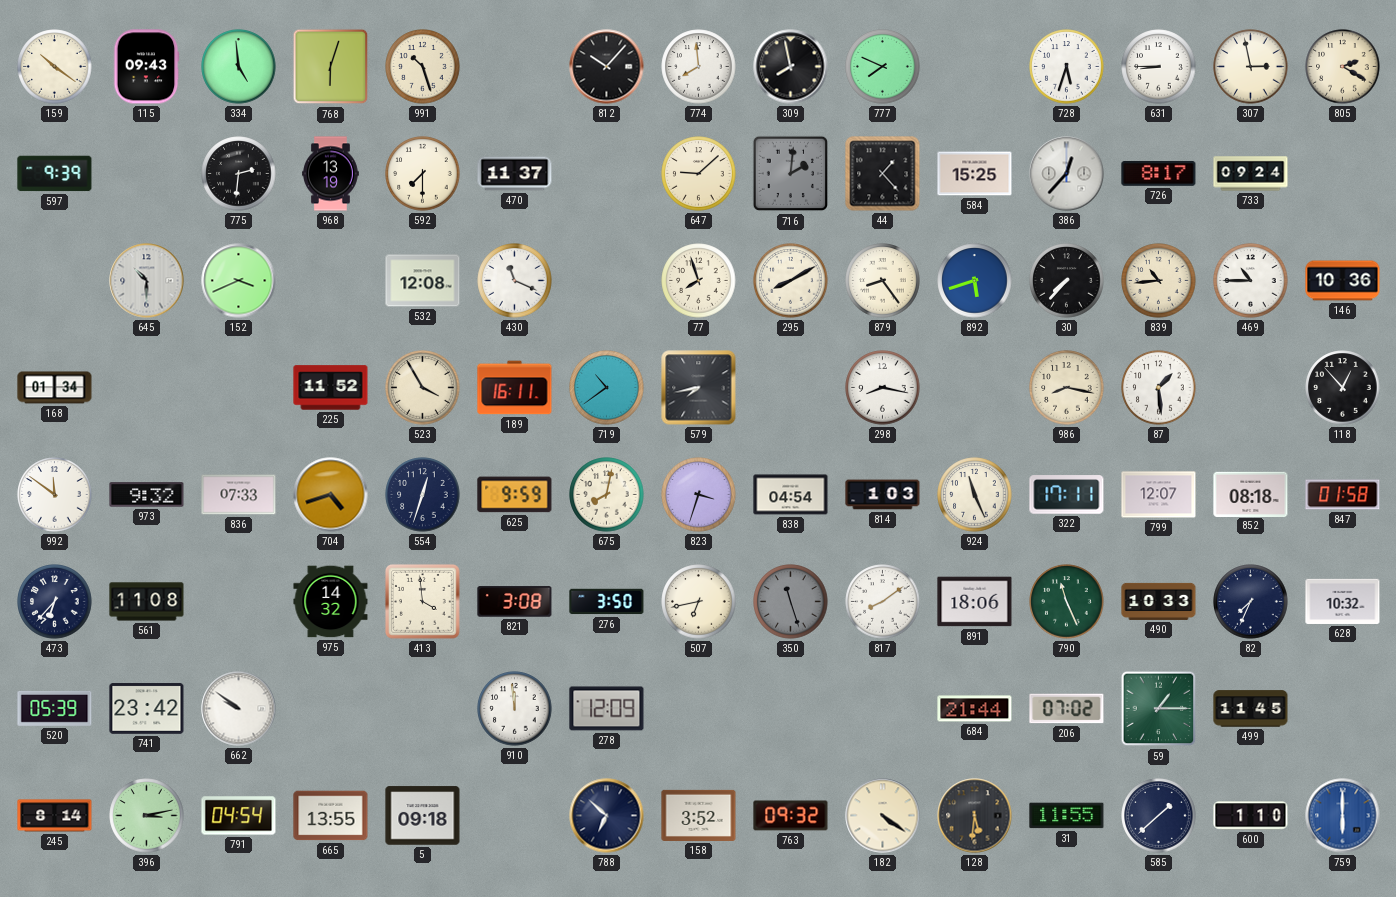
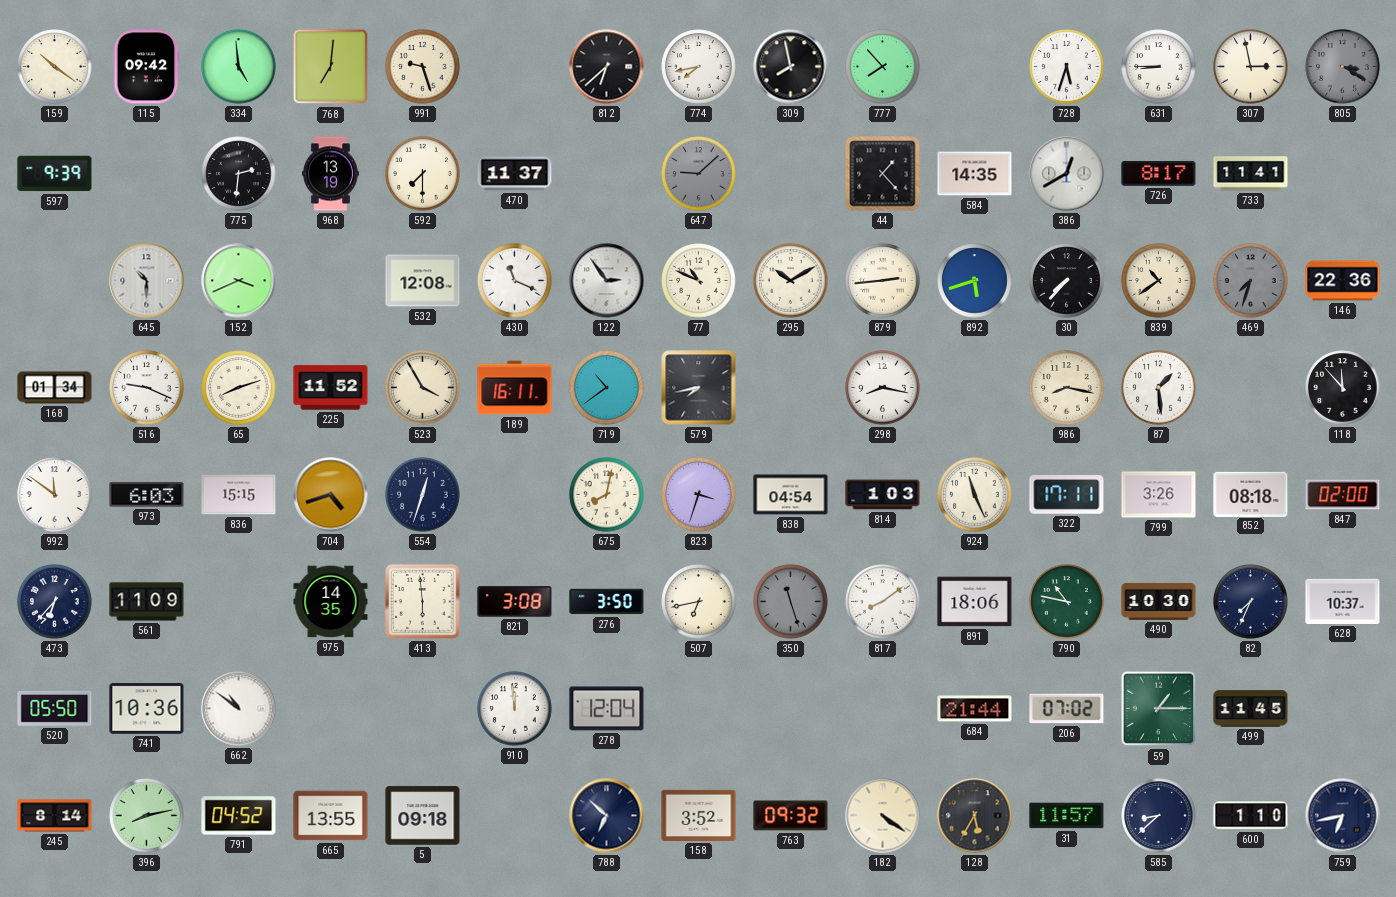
115: 09:43 -> 09:42
768: 6:03 -> 7:01
991: 10:27 -> 9:27
812: 10:07 -> 6:38
774: 7:59 -> 7:43
777: 7:49 -> 7:53
805: 2:20 -> 3:20
805 dial: cream -> grey
647 dial: cream -> grey
716: 2:01 -> none
584: 15:25 -> 14:35
386: 12:37 -> 12:40
733: 09:24 -> 11:41
122: none -> 2:54
77: 7:57 -> 10:49
295: 8:10 -> 10:10
879: 8:24 -> 2:44
839: 10:44 -> 10:39
469: 10:45 -> 7:33
469 dial: white -> grey
146: 10:36 -> 22:36
516: none -> 9:19
65: none -> 8:12
118: 12:53 -> 11:53
973: 9:32 -> 6:03
836: 07:33 -> 15:15
625: 9:59 -> none
799: 12:07 -> 3:26
847: 01:58 -> 02:00
561: 11:08 -> 11:09
975: 14:32 -> 14:35
413: 3:59 -> 5:59
790: 11:26 -> 10:47
490: 10:33 -> 10:30
628: 10:32 -> 10:37
520: 05:39 -> 05:50
741: 23:42 -> 10:36
662: 9:51 -> 10:51
278: 12:09 -> 12:04
396: 3:13 -> 8:13
791: 04:54 -> 04:52
128: 5:31 -> 5:35
31: 11:55 -> 11:57
585: 1:38 -> 8:38
759: 6:00 -> 6:43
759 dial: blue -> navy
